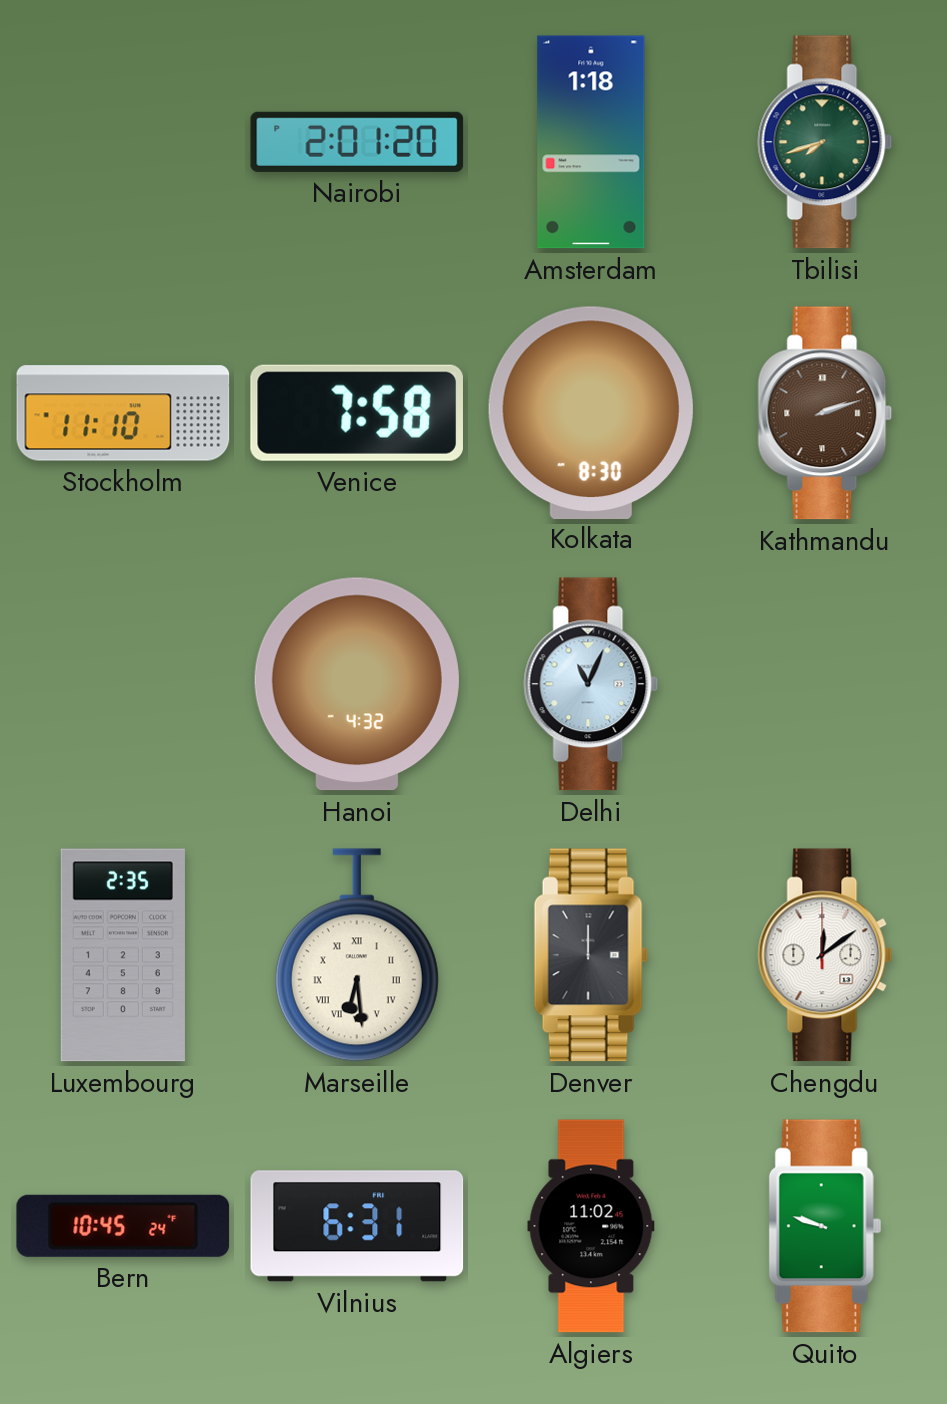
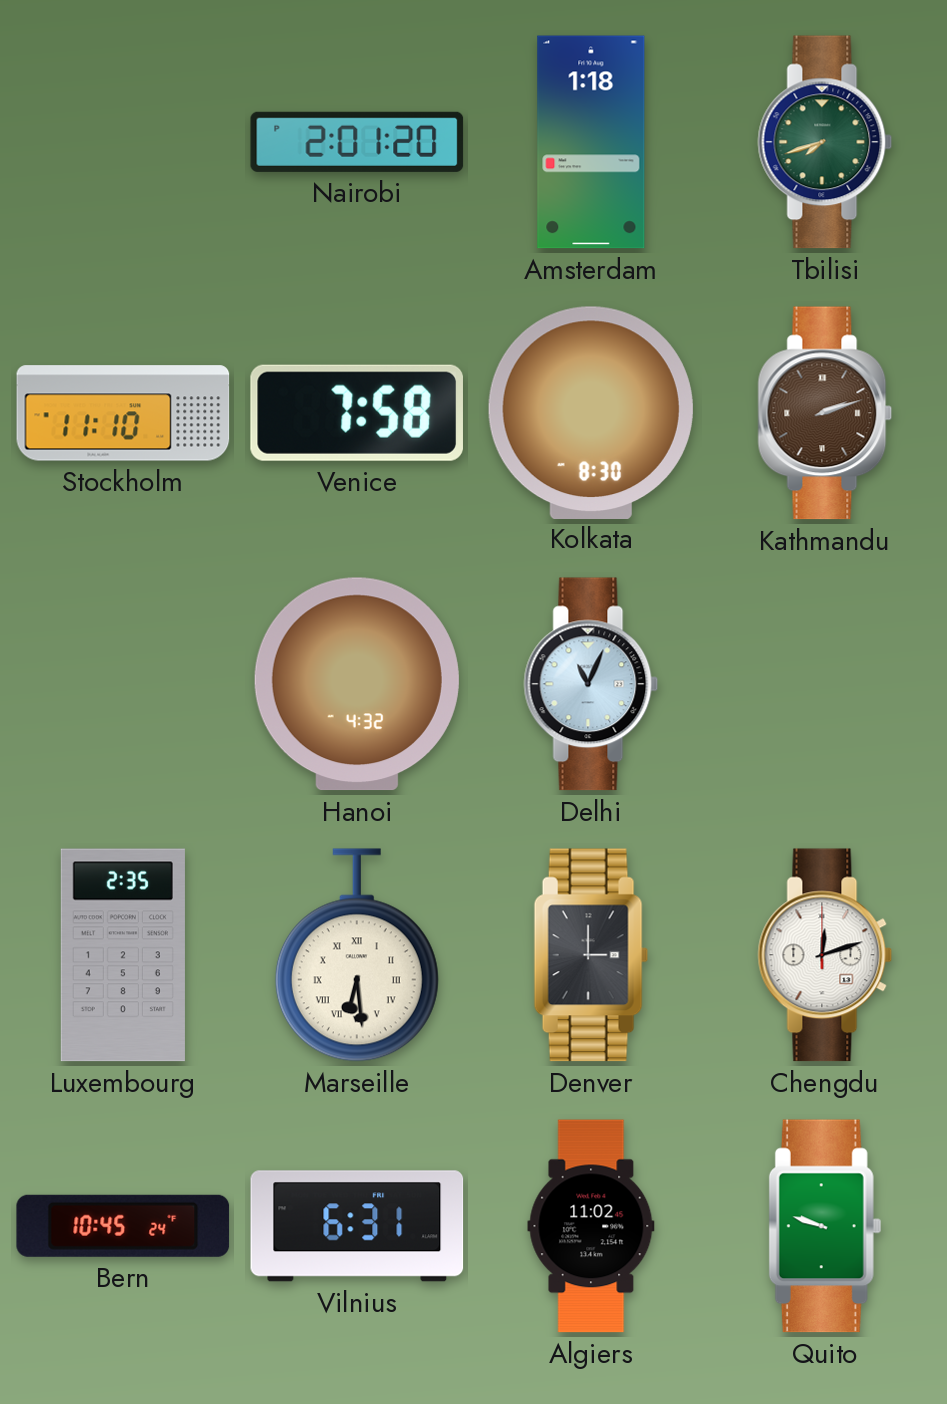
Denver: 12:00 -> 3:00
Chengdu: 12:09 -> 12:12
